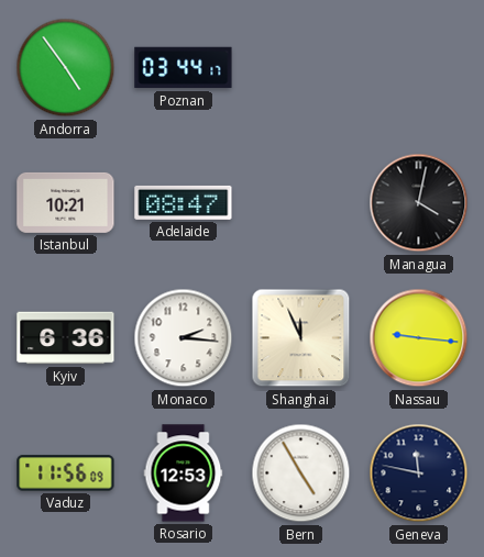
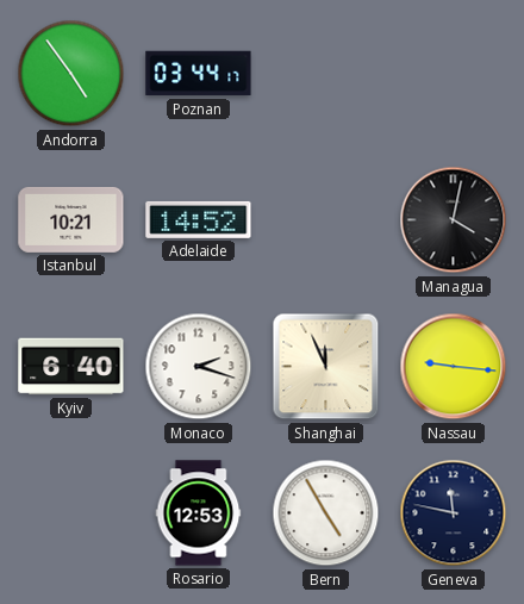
Adelaide: 08:47 -> 14:52
Kyiv: 6:36 -> 6:40
Monaco: 2:16 -> 2:18
Vaduz: 11:56 -> none
